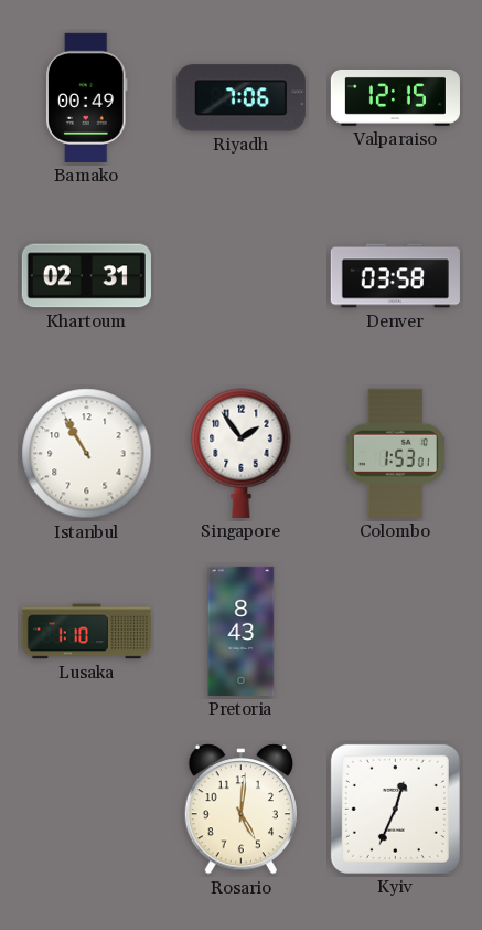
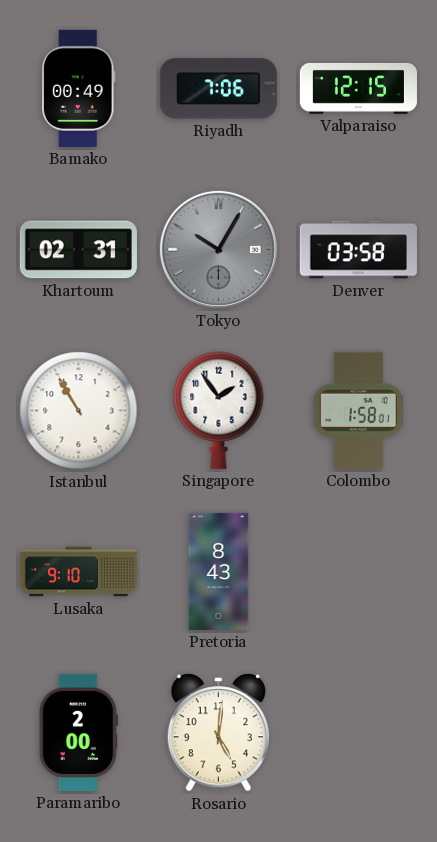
Tokyo: none -> 10:05
Colombo: 1:53 -> 1:58
Lusaka: 1:10 -> 9:10
Paramaribo: none -> 2:00
Kyiv: 12:34 -> none
